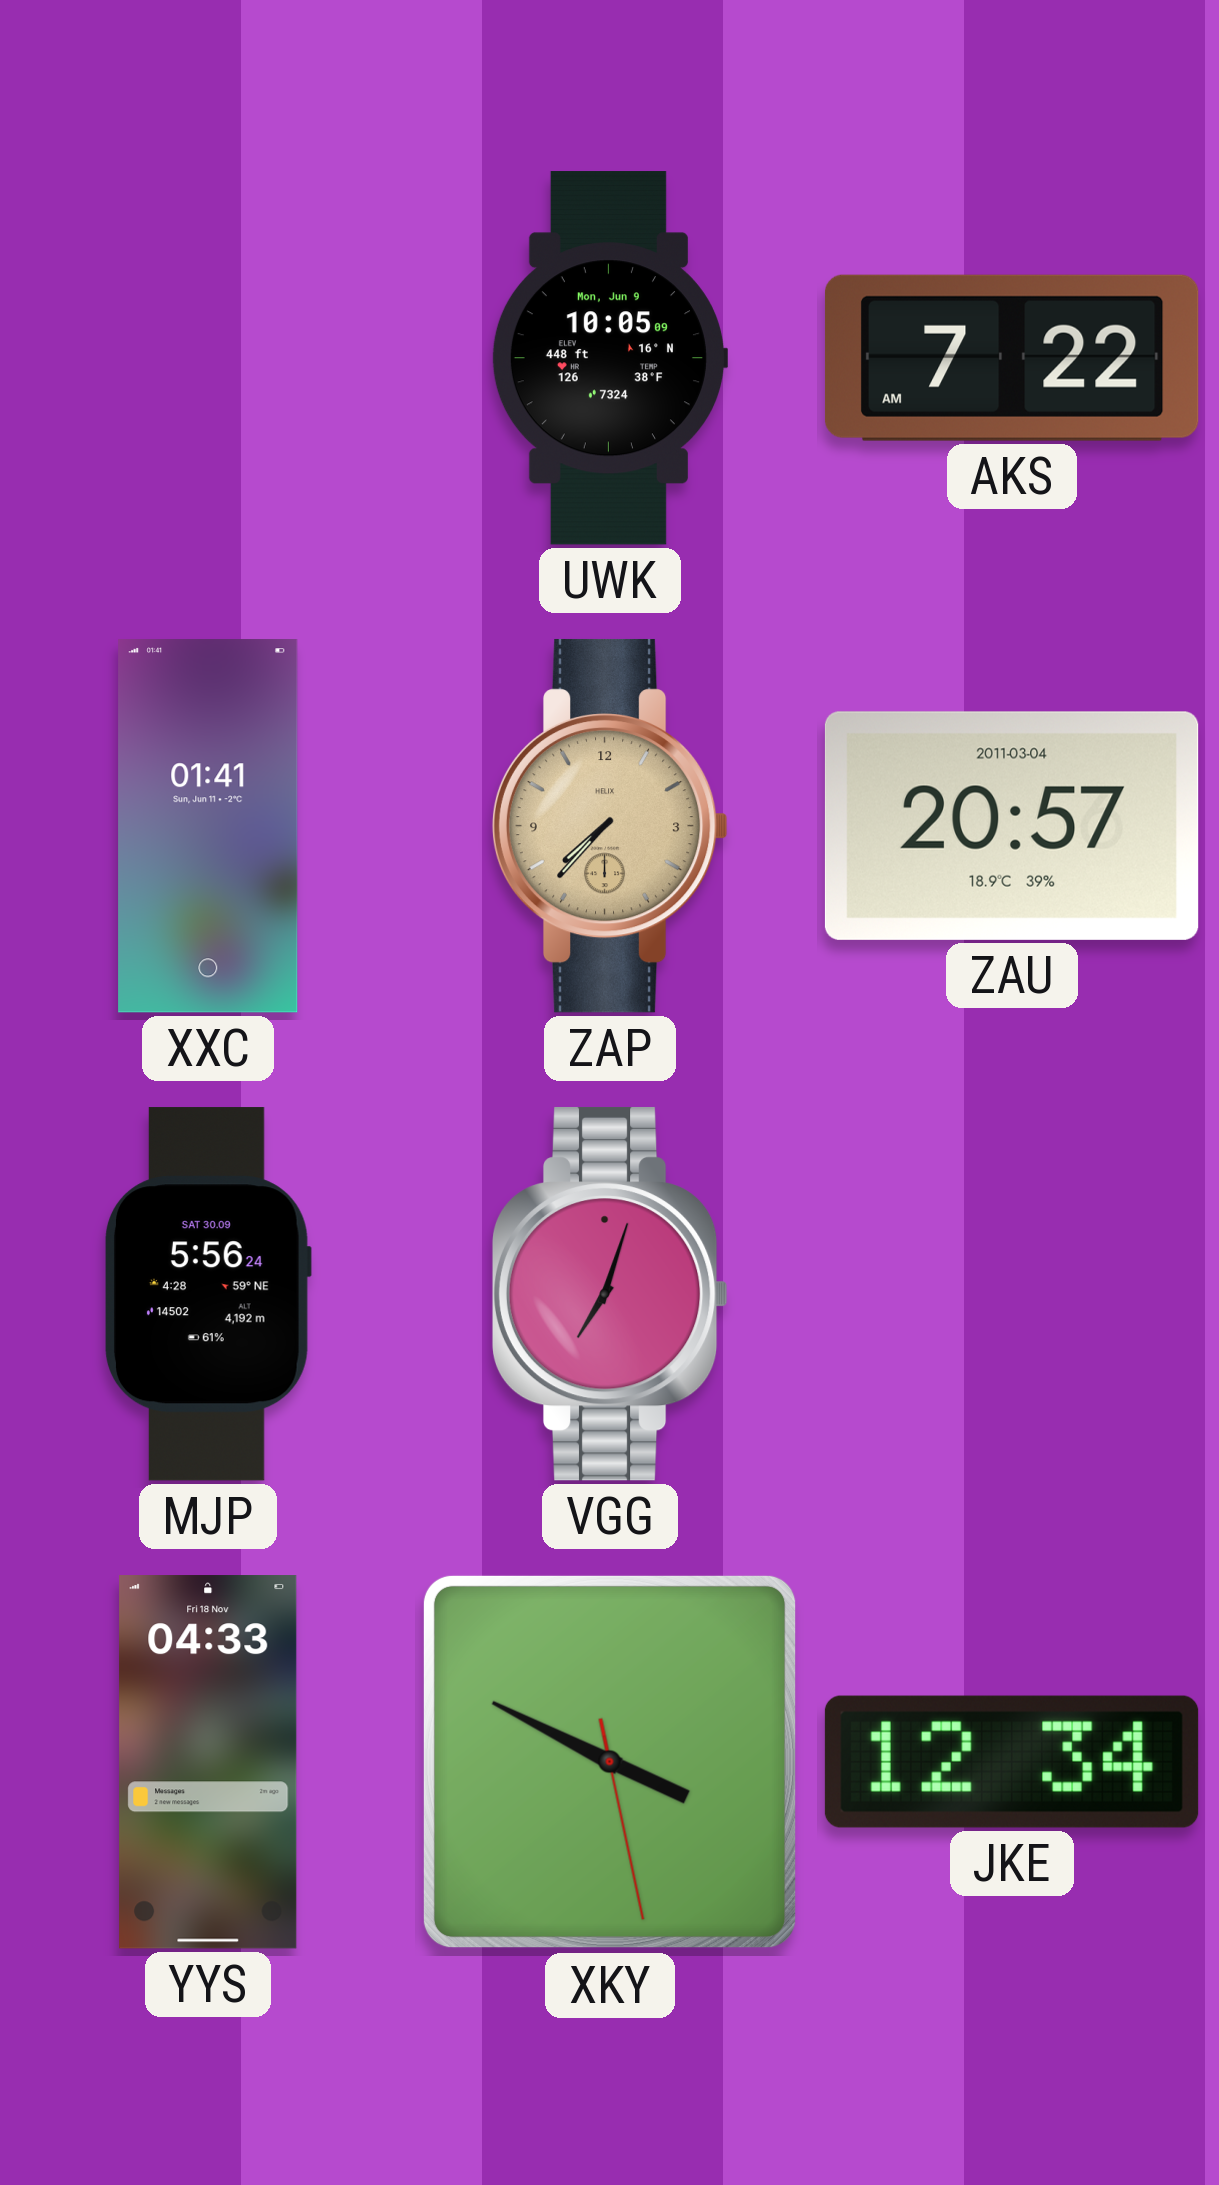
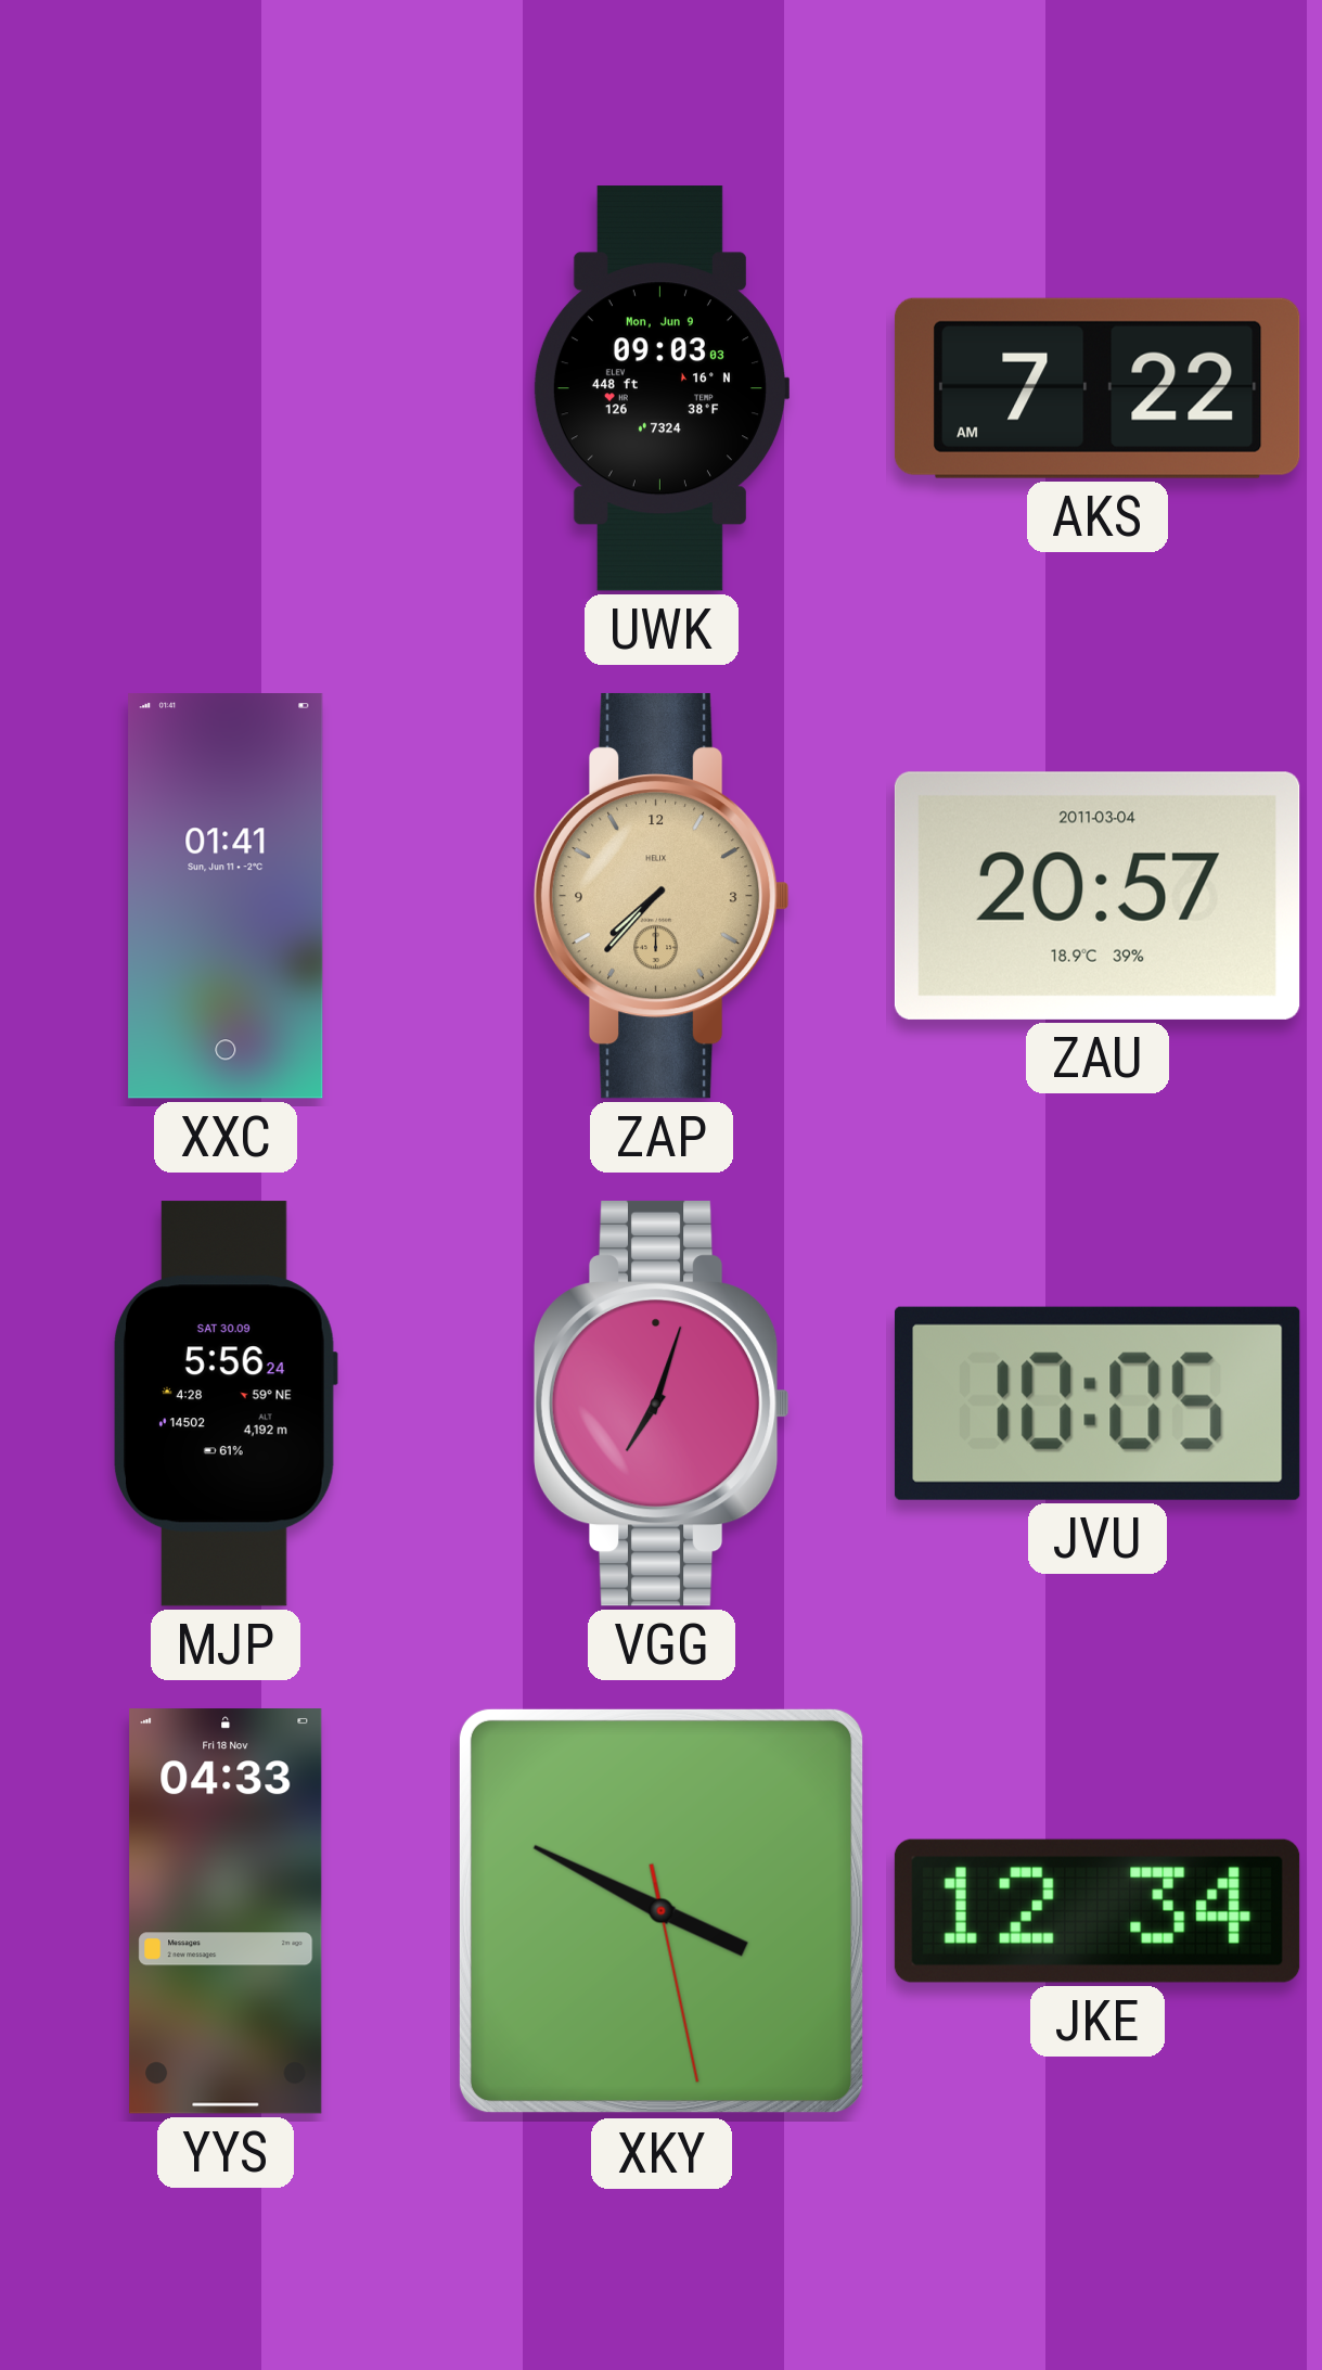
UWK: 10:05 -> 09:03
JVU: none -> 10:05
